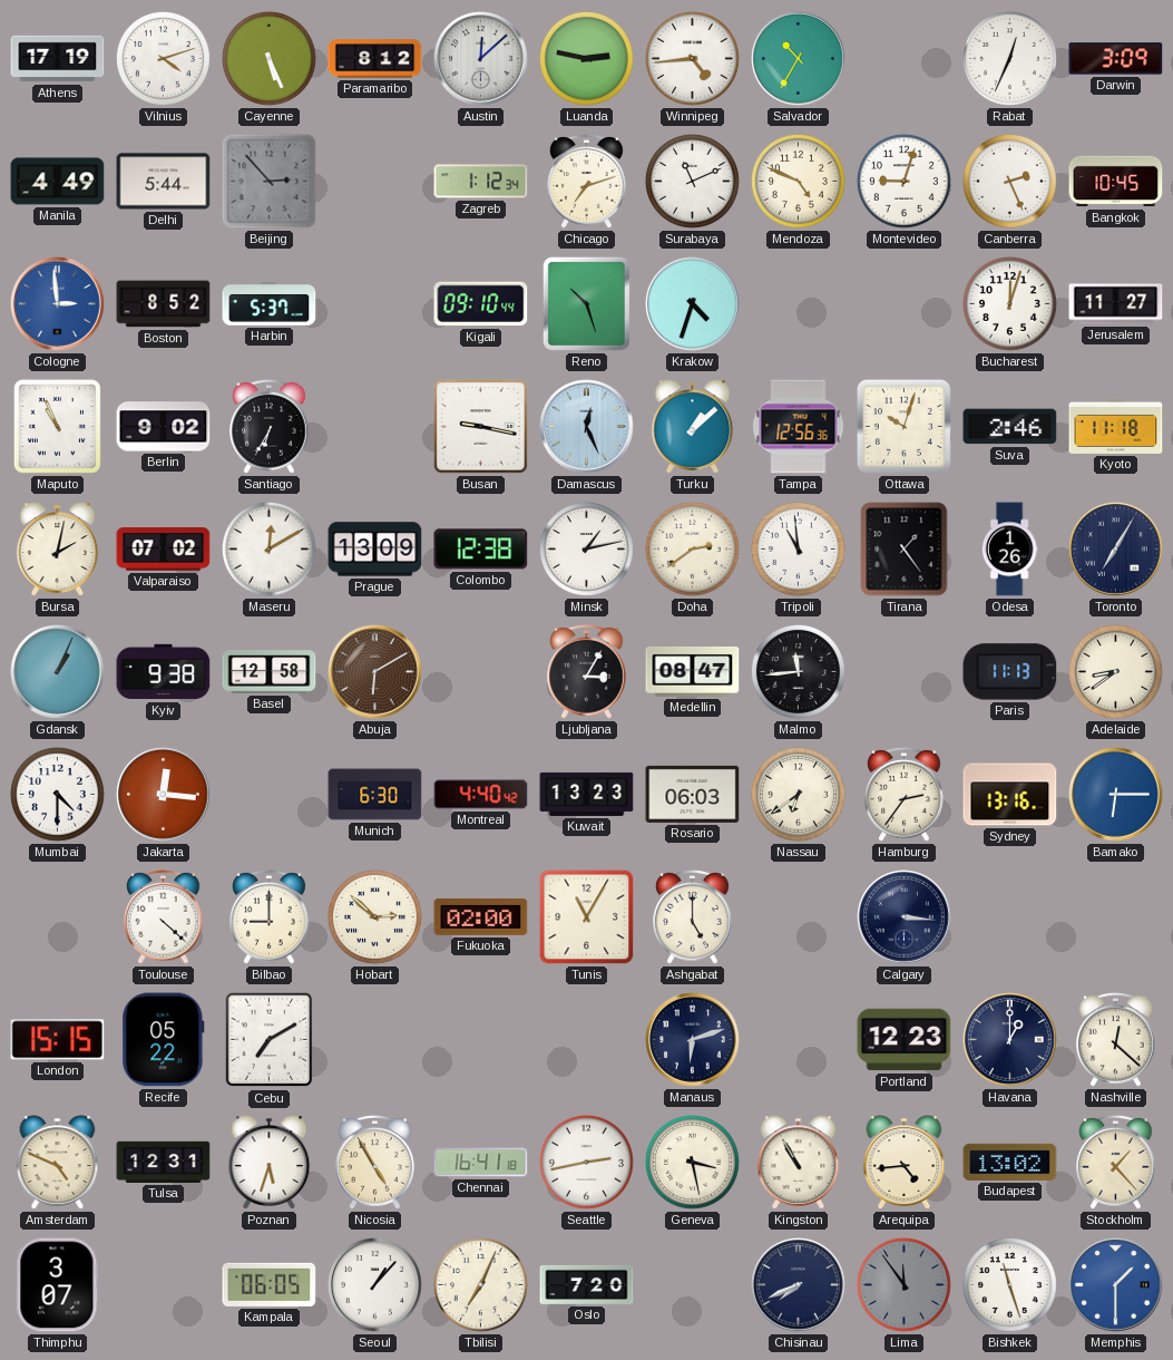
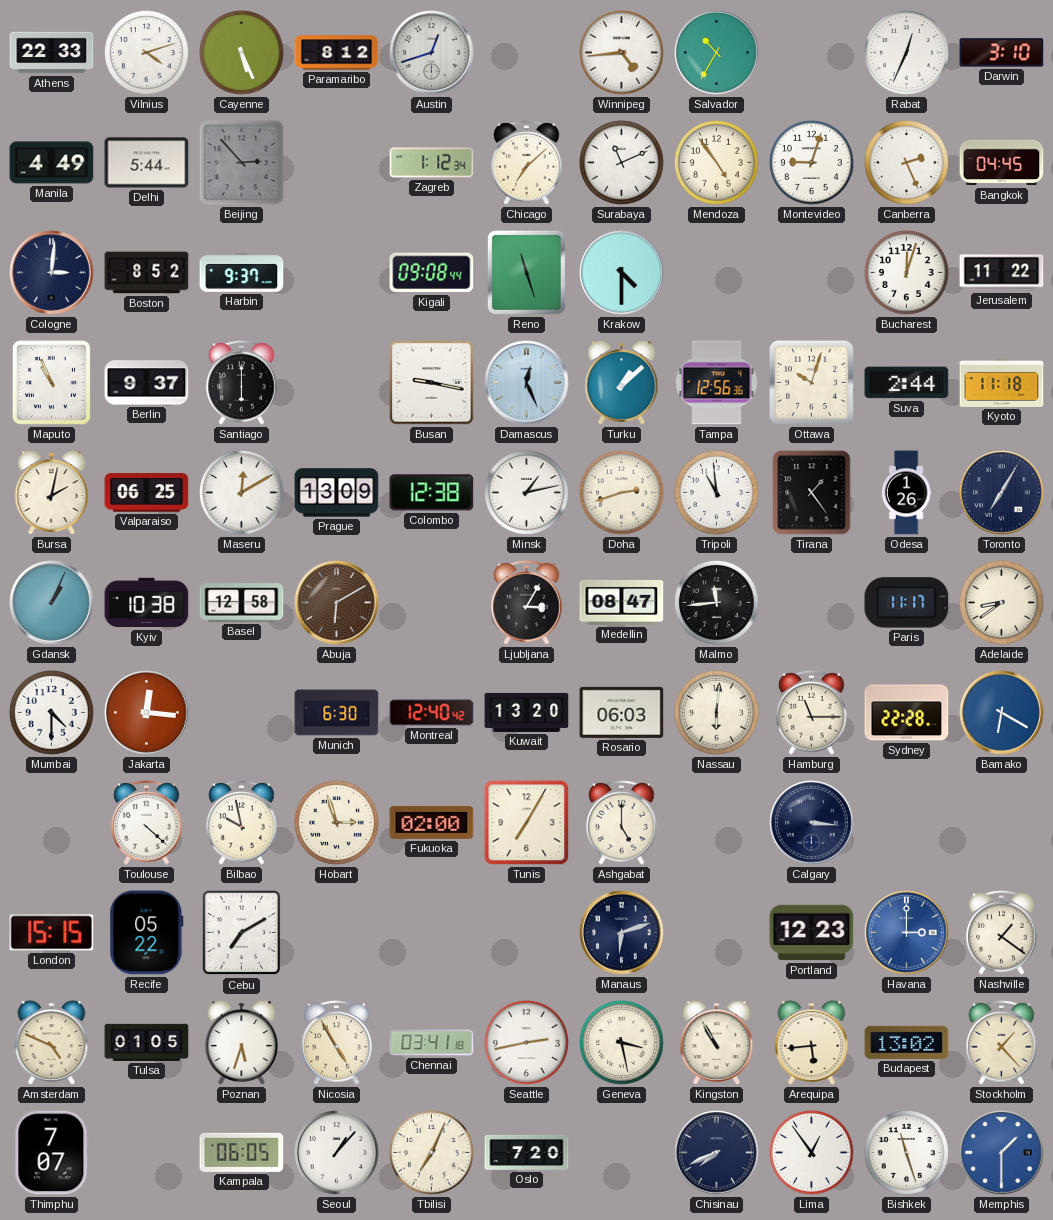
Athens: 17:19 -> 22:33
Austin: 12:08 -> 12:42
Luanda: 2:47 -> none
Darwin: 3:09 -> 3:10
Chicago: 7:12 -> 7:08
Mendoza: 4:49 -> 4:54
Bangkok: 10:45 -> 04:45
Cologne: 2:59 -> 3:01
Cologne dial: blue -> navy
Harbin: 5:37 -> 9:37
Kigali: 09:10 -> 09:08
Reno: 10:27 -> 11:27
Krakow: 4:33 -> 4:30
Jerusalem: 11:27 -> 11:22
Berlin: 9:02 -> 9:37
Santiago: 6:35 -> 6:00
Suva: 2:46 -> 2:44
Valparaiso: 07:02 -> 06:25
Doha: 2:39 -> 2:42
Kyiv: 9:38 -> 10:38
Paris: 11:13 -> 11:17
Montreal: 4:40 -> 12:40
Kuwait: 13:23 -> 13:20
Nassau: 6:39 -> 6:01
Hamburg: 2:36 -> 11:15
Sydney: 13:16 -> 22:28
Bamako: 6:15 -> 6:20
Bilbao: 9:00 -> 9:58
Hobart: 2:52 -> 2:57
Tunis: 11:05 -> 7:05
Havana: 1:00 -> 3:00
Havana dial: navy -> blue
Nashville: 12:22 -> 1:21
Tulsa: 12:31 -> 01:05
Chennai: 16:41 -> 03:41
Arequipa: 4:44 -> 5:44
Thimphu: 3:07 -> 7:07
Lima: 11:54 -> 12:54
Lima dial: grey -> white
